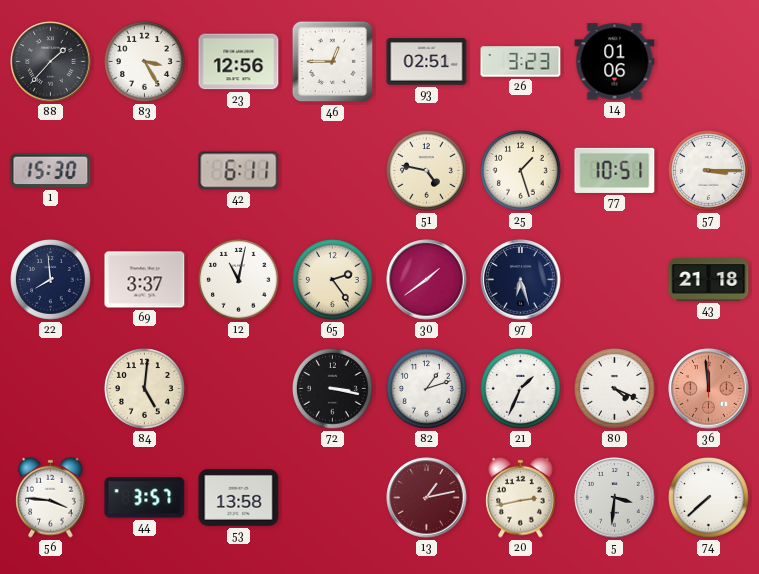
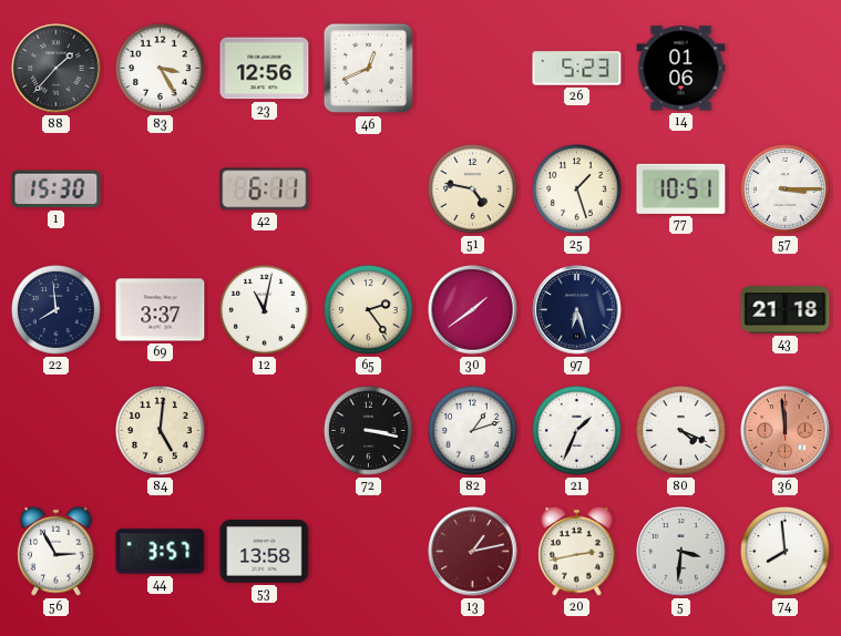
46: 12:45 -> 12:41
93: 02:51 -> none
26: 3:23 -> 5:23
56: 3:46 -> 2:55
74: 7:38 -> 7:59
